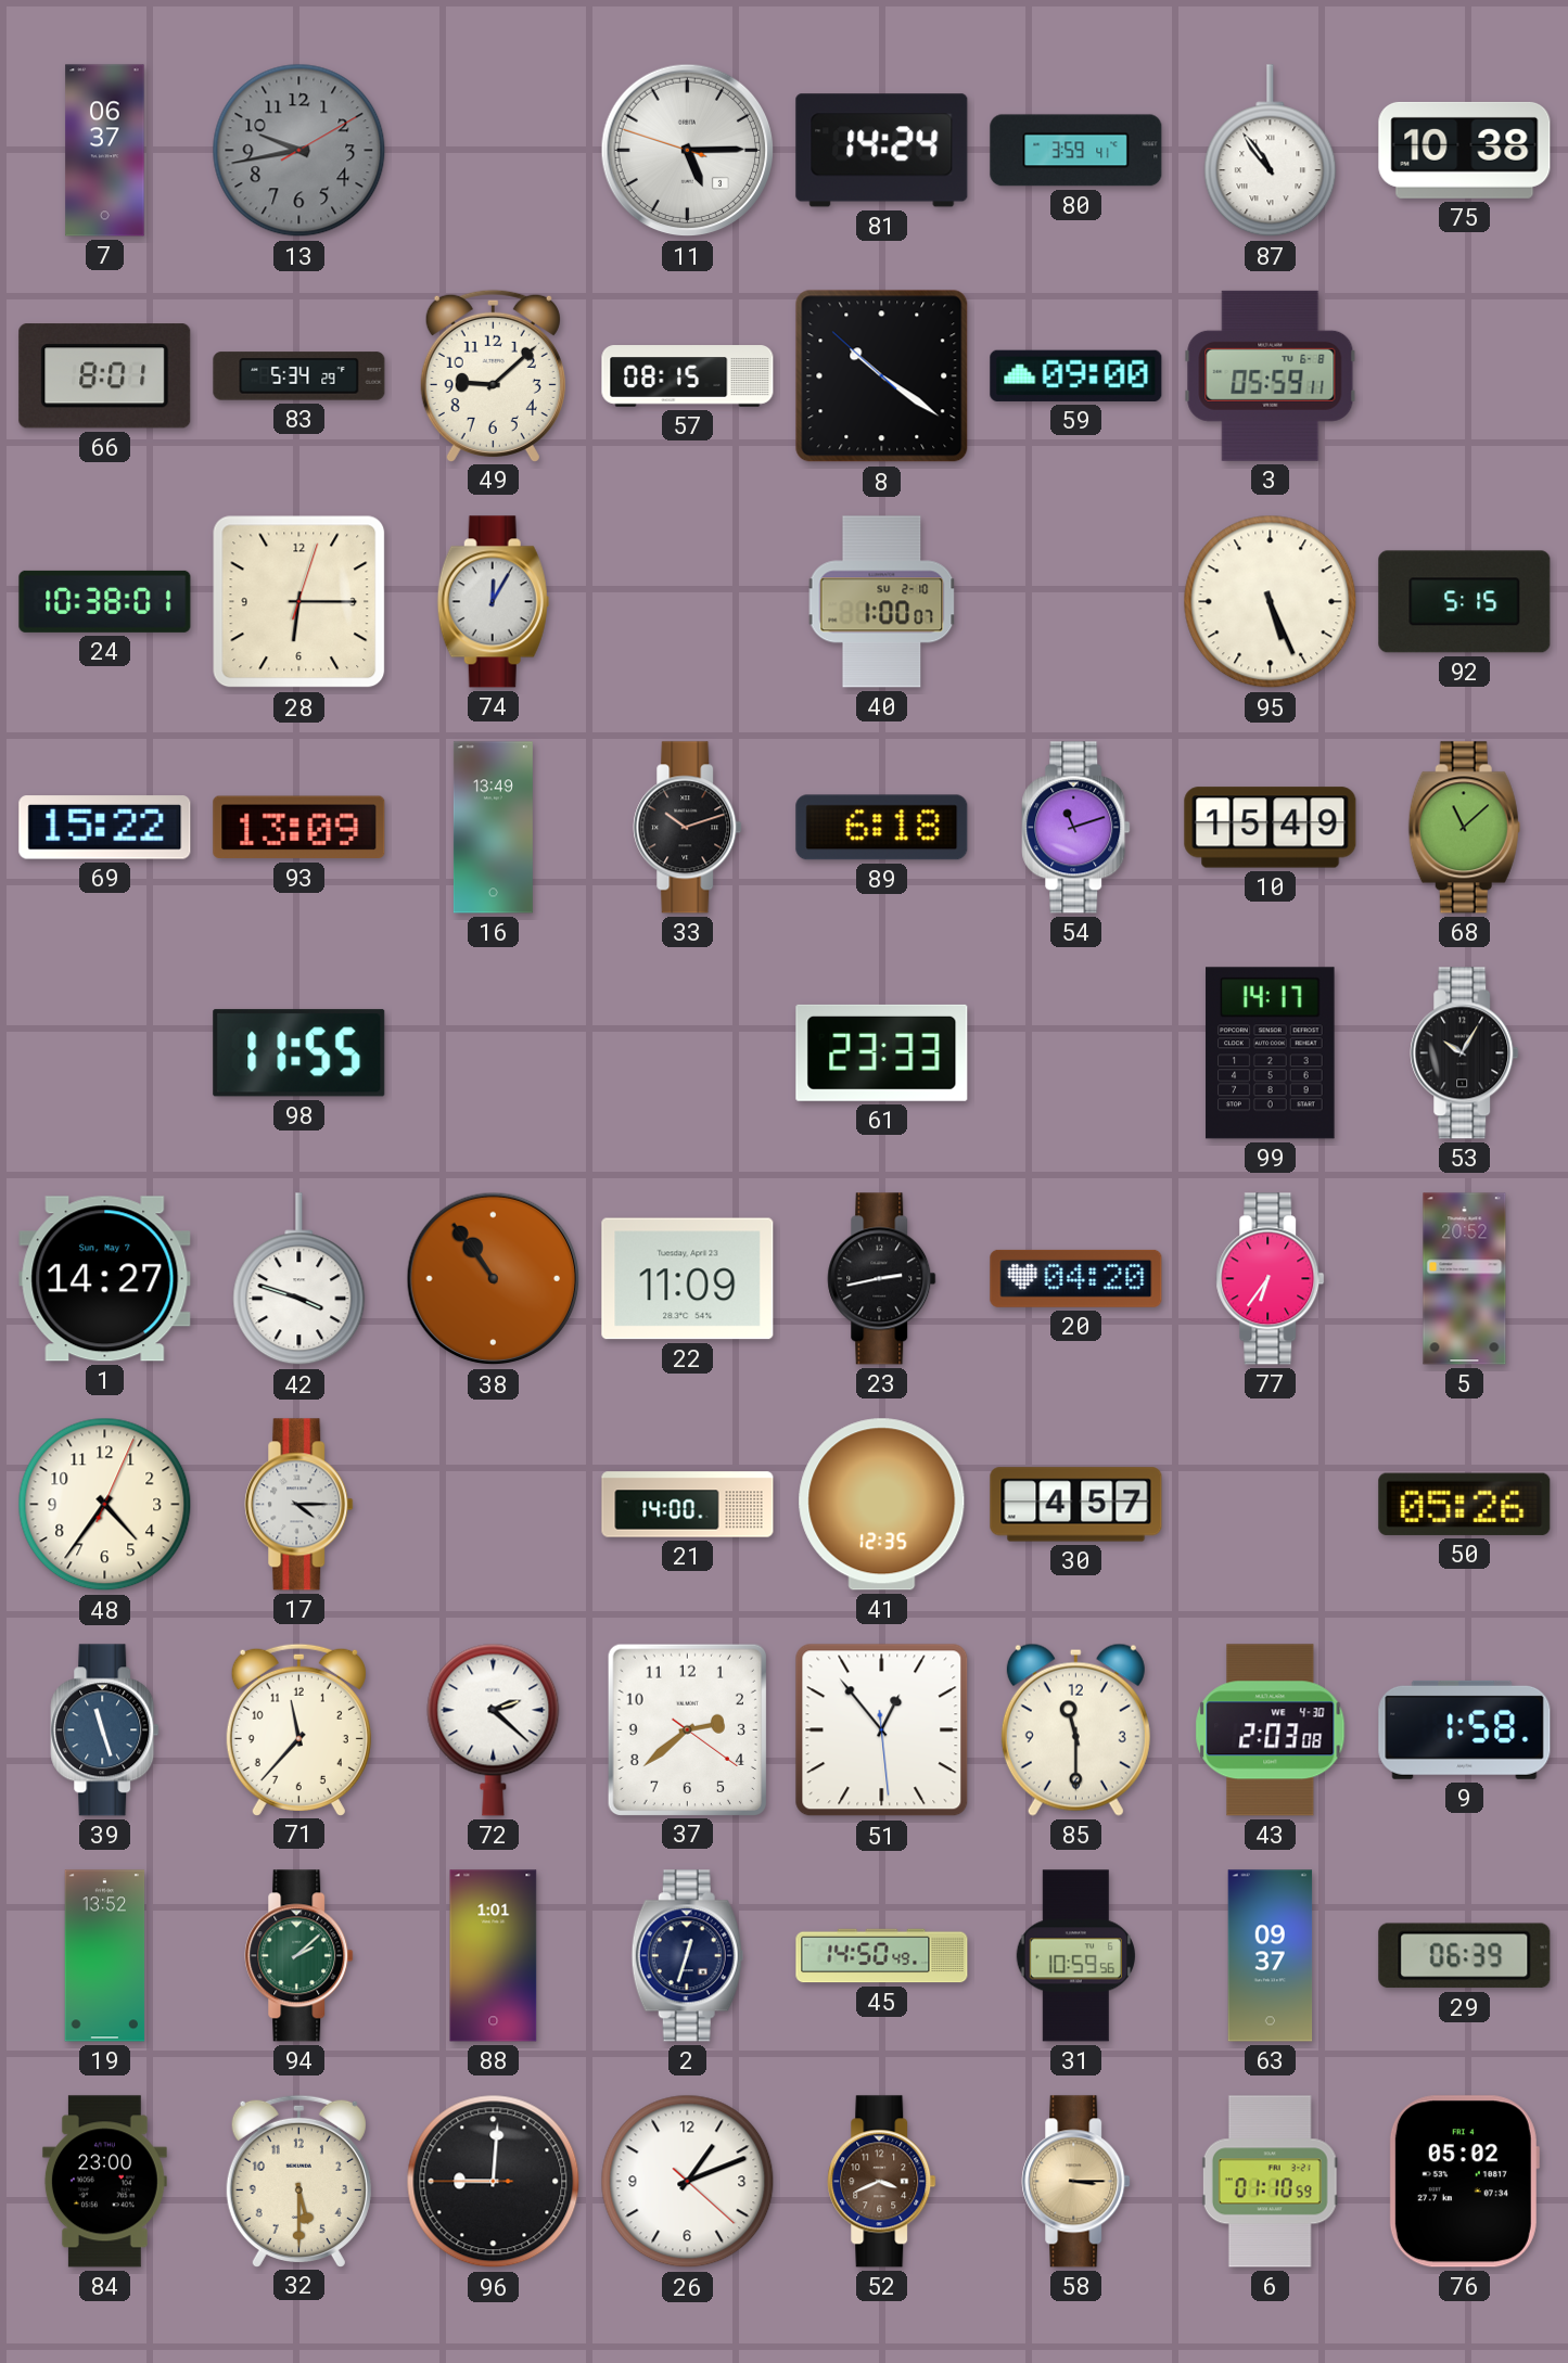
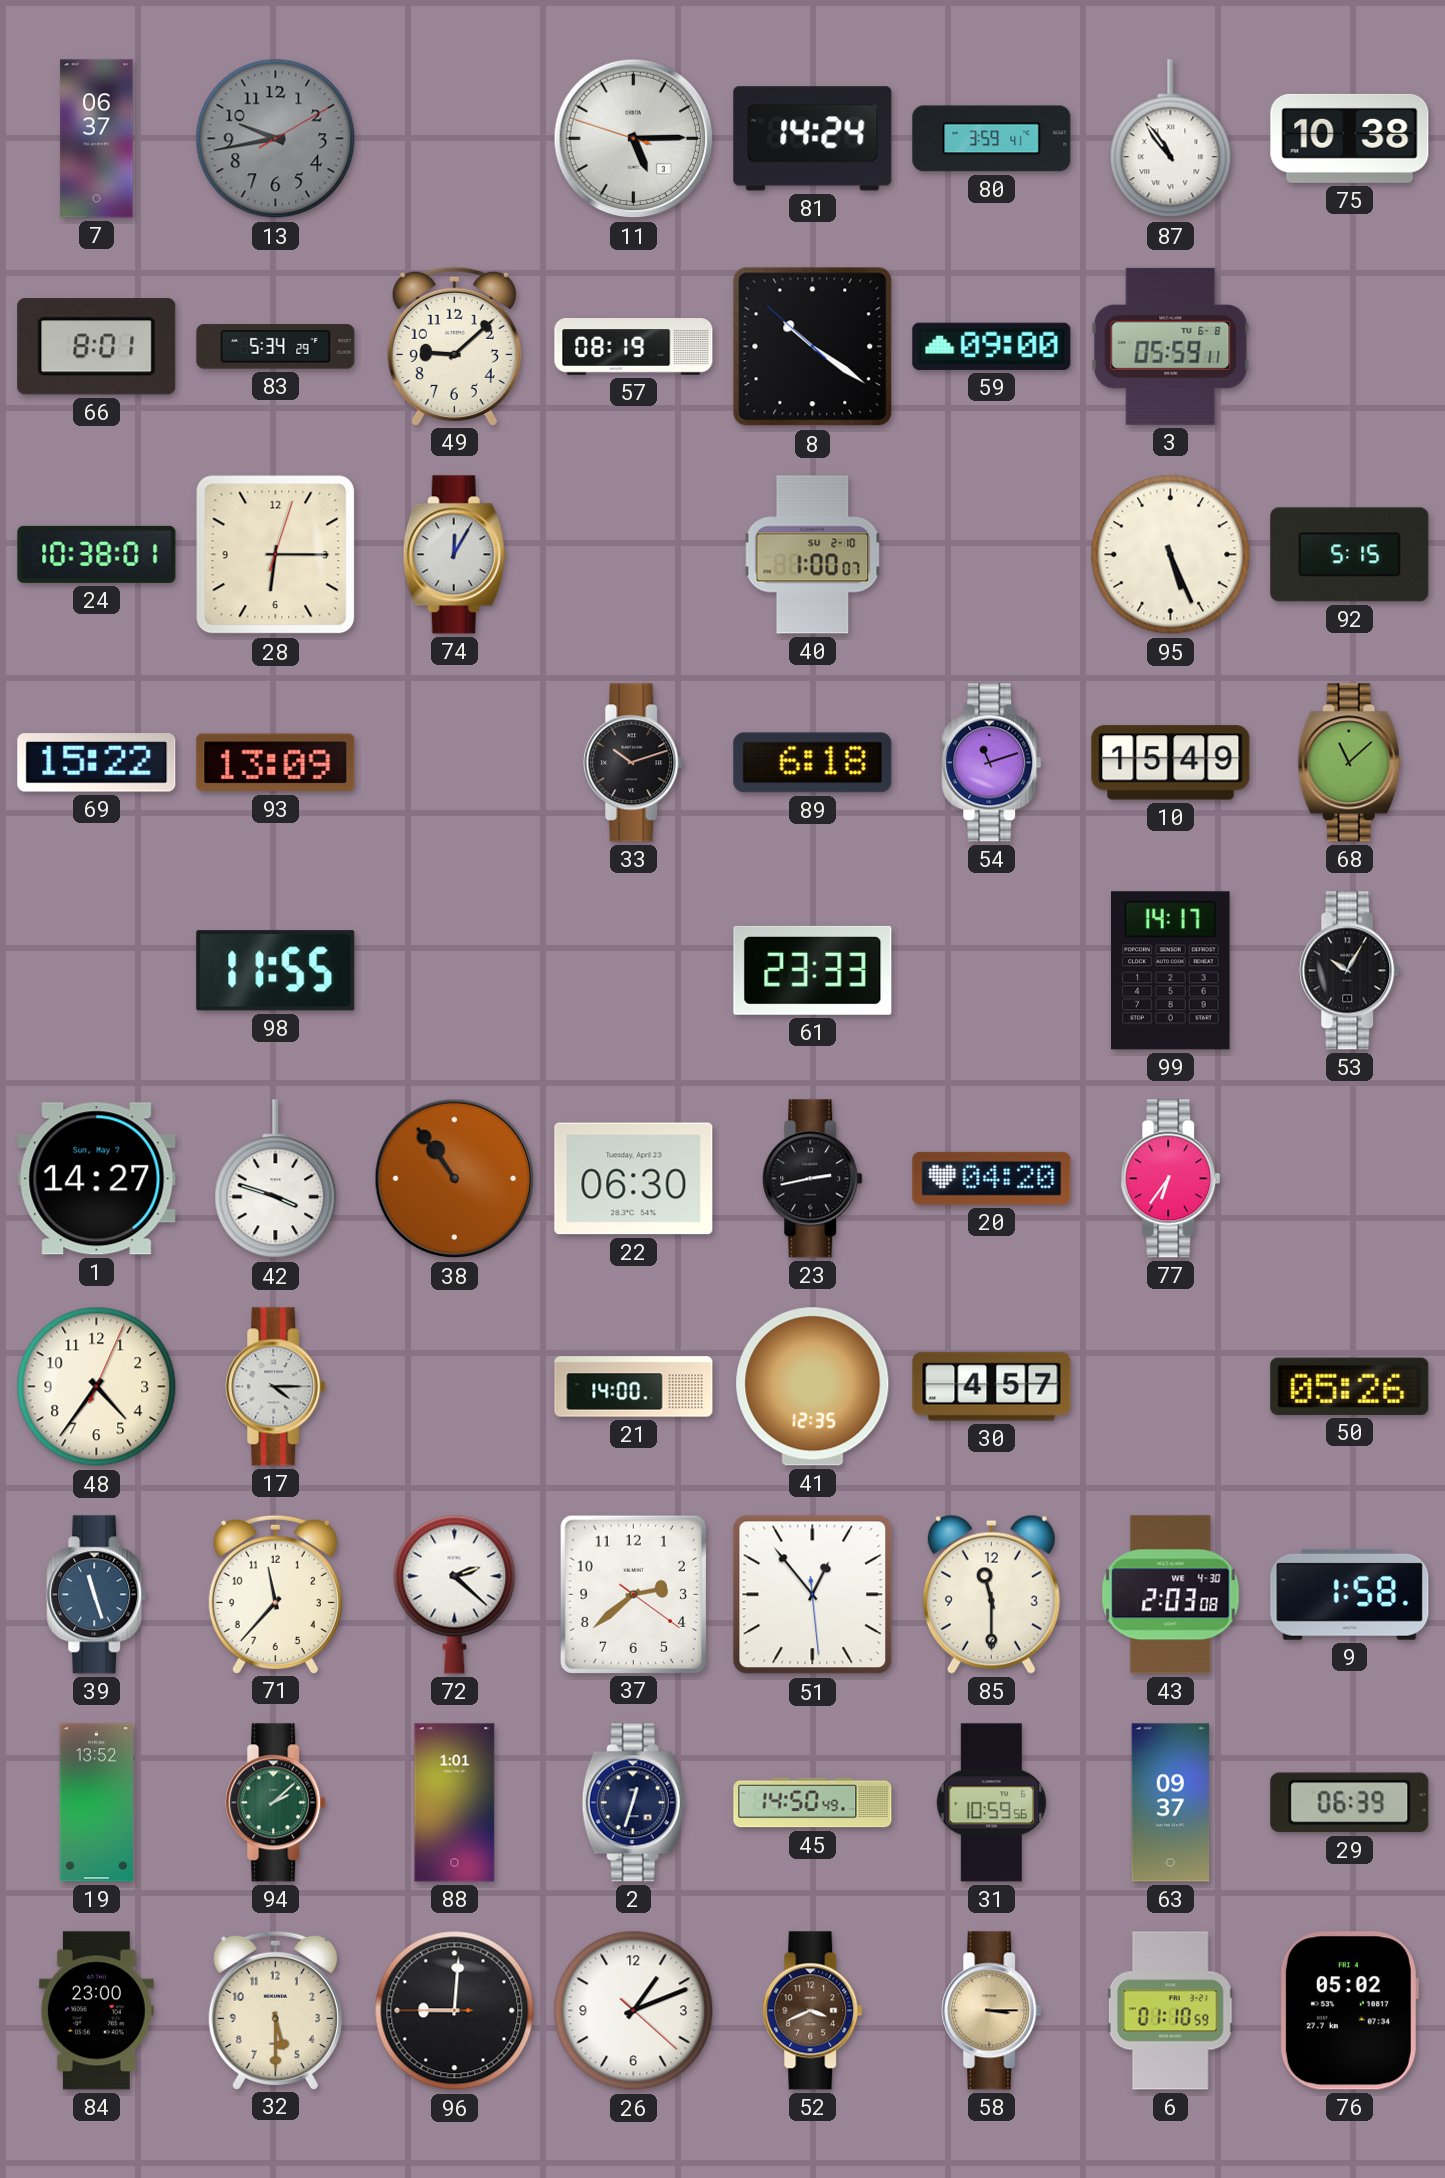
57: 08:15 -> 08:19
16: 13:49 -> none
22: 11:09 -> 06:30
5: 20:52 -> none
